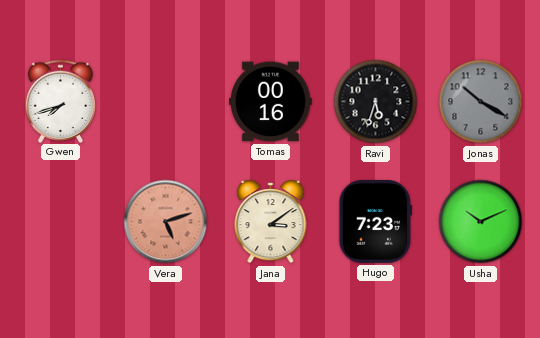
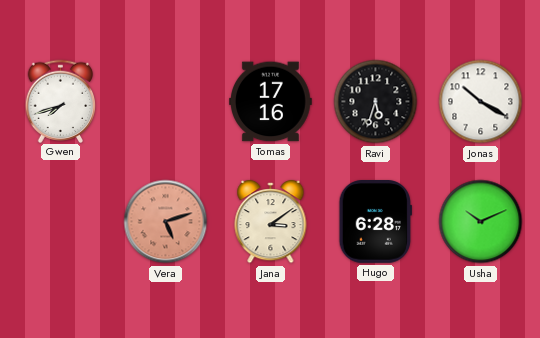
Tomas: 00:16 -> 17:16
Jonas dial: grey -> white
Hugo: 7:23 -> 6:28
